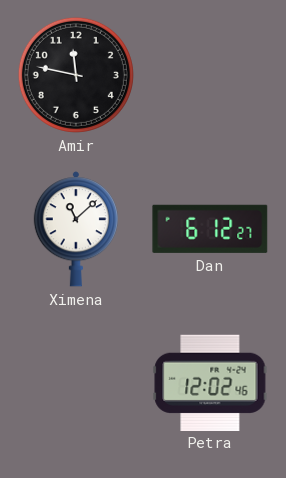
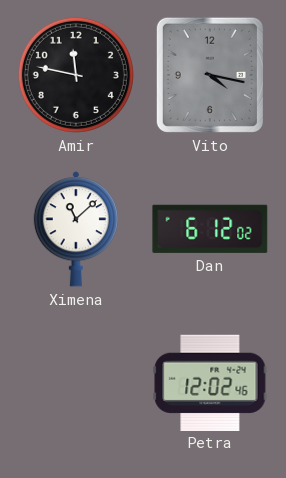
Vito: none -> 4:17
Dan: 6:12:27 -> 6:12:02
